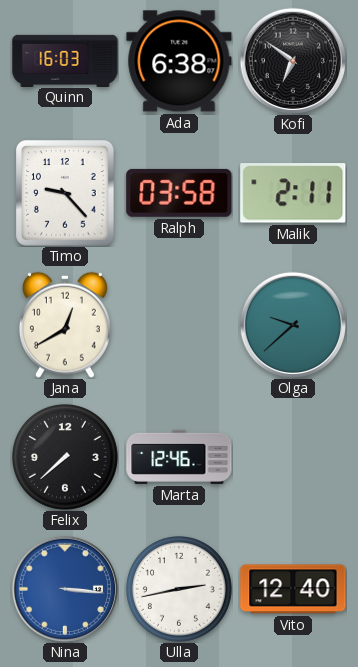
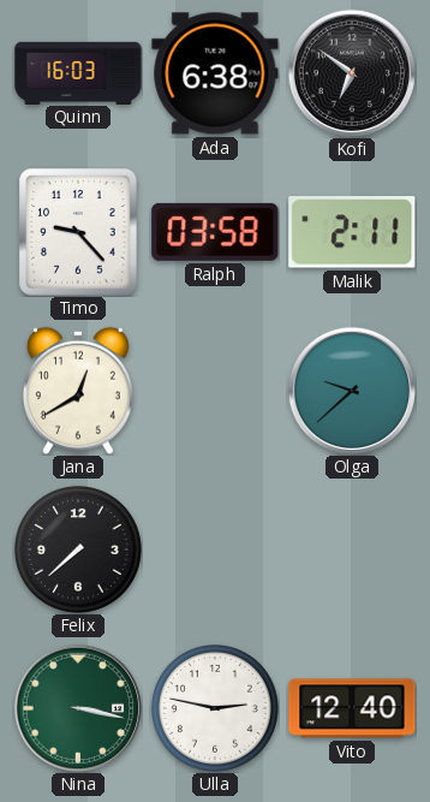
Marta: 12:46 -> none
Nina: 3:16 -> 3:17
Nina dial: blue -> green
Ulla: 2:43 -> 2:47
